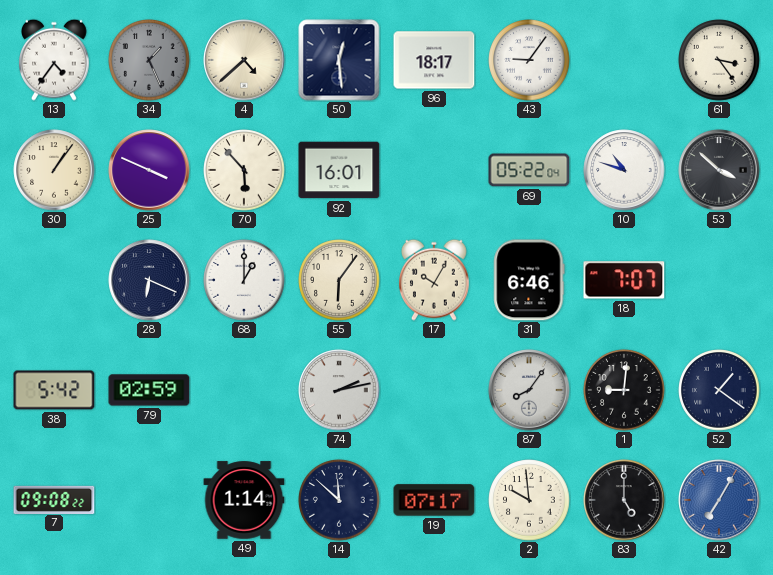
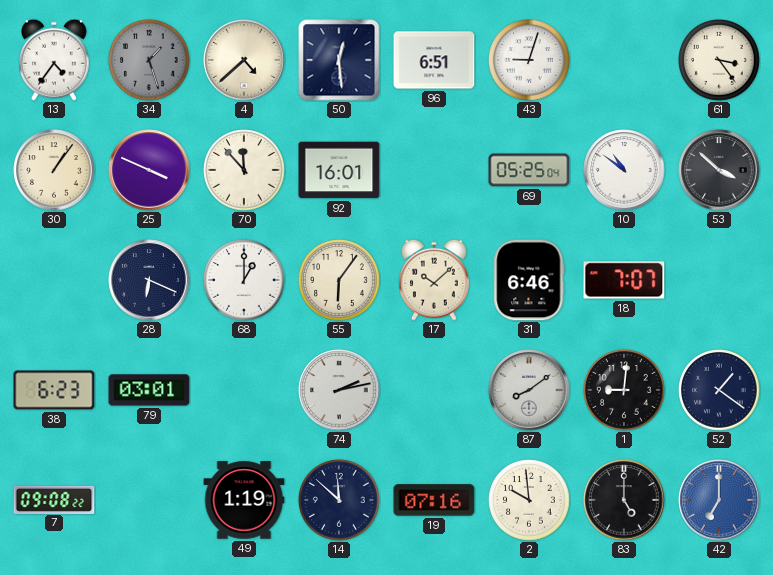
34: 1:26 -> 1:27
96: 18:17 -> 6:51
43: 9:06 -> 9:03
70: 5:53 -> 11:53
69: 05:22 -> 05:25
10: 10:48 -> 10:51
17: 10:05 -> 10:08
38: 5:42 -> 6:23
79: 02:59 -> 03:01
87: 8:06 -> 8:09
49: 1:14 -> 1:19
19: 07:17 -> 07:16
42: 7:05 -> 7:00
